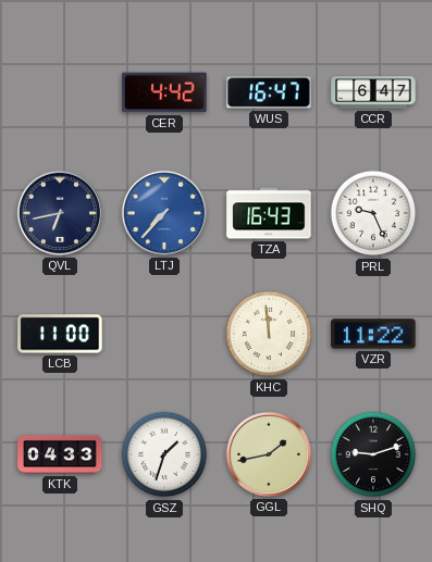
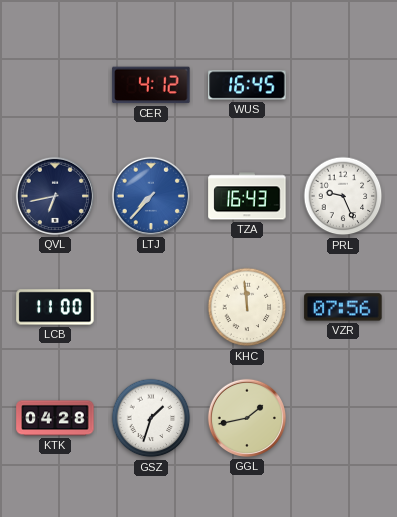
CER: 4:42 -> 4:12
WUS: 16:47 -> 16:45
CCR: 6:47 -> none
VZR: 11:22 -> 07:56
KTK: 04:33 -> 04:28
SHQ: 9:12 -> none
